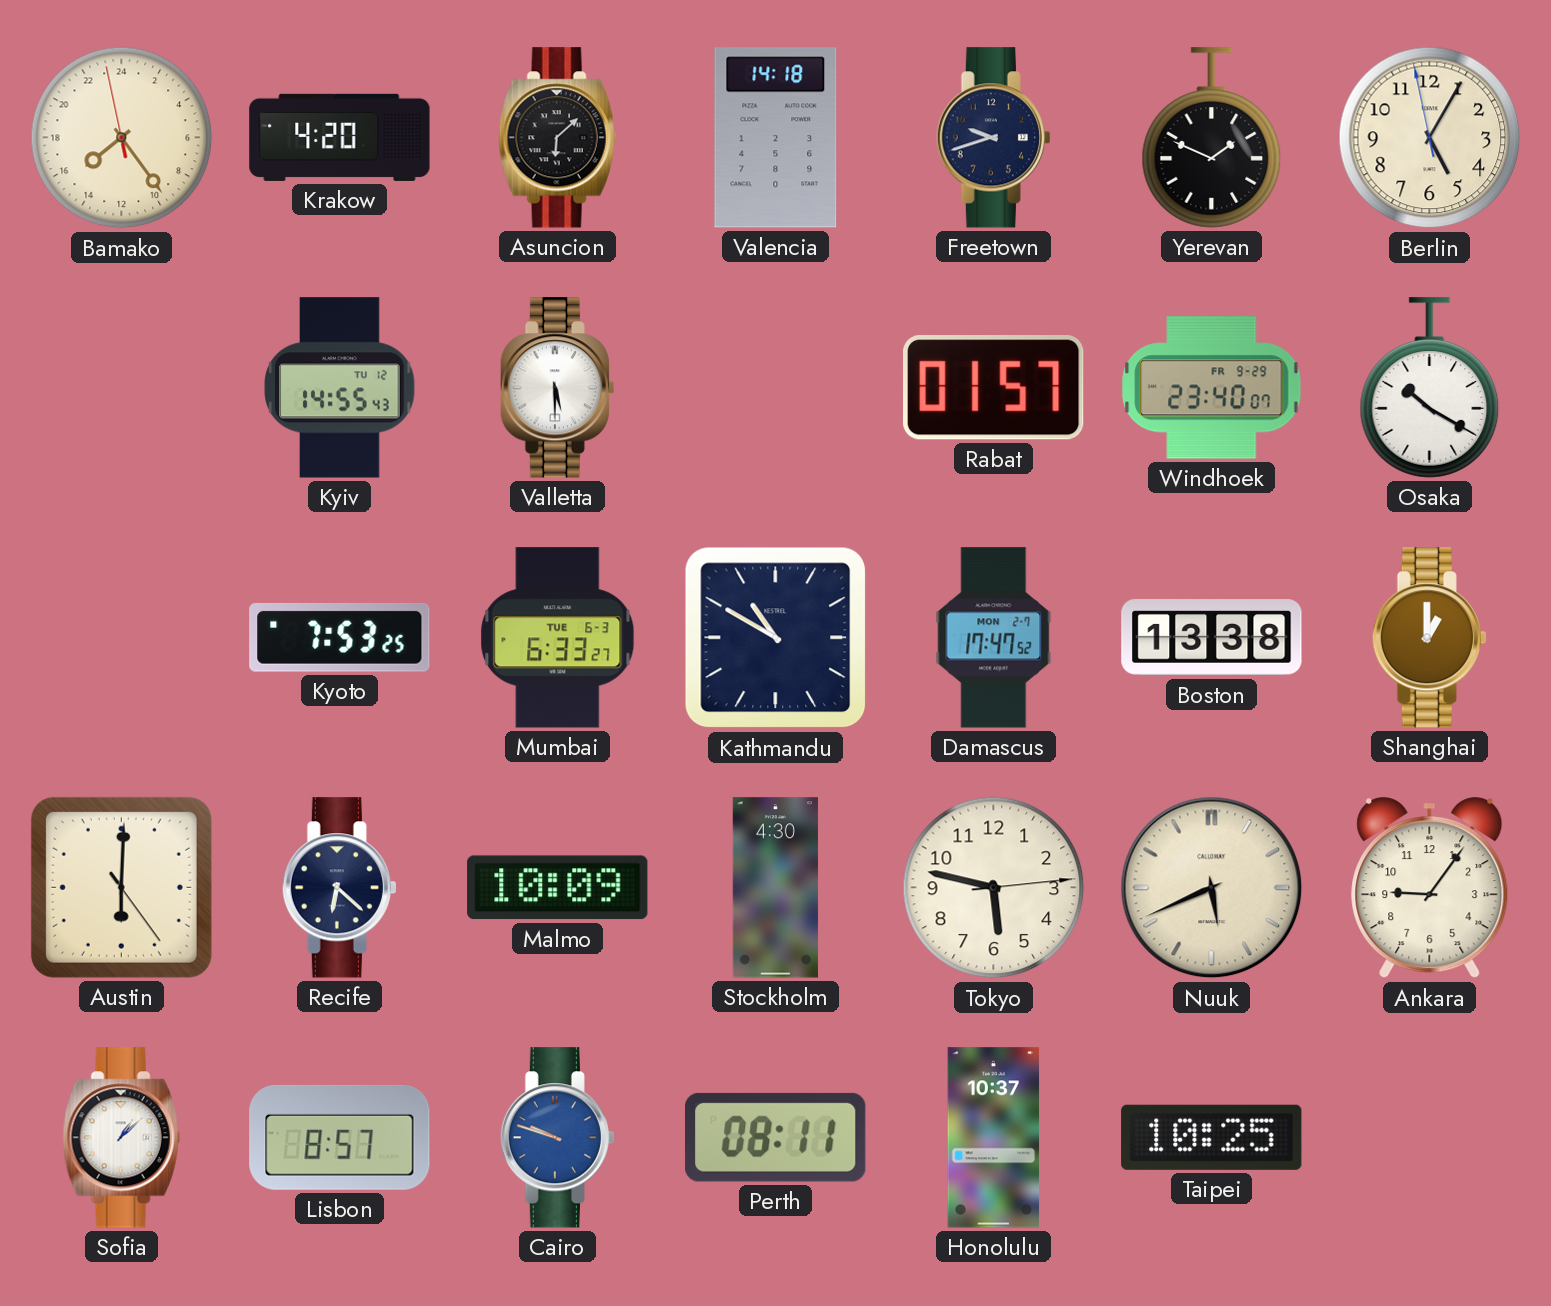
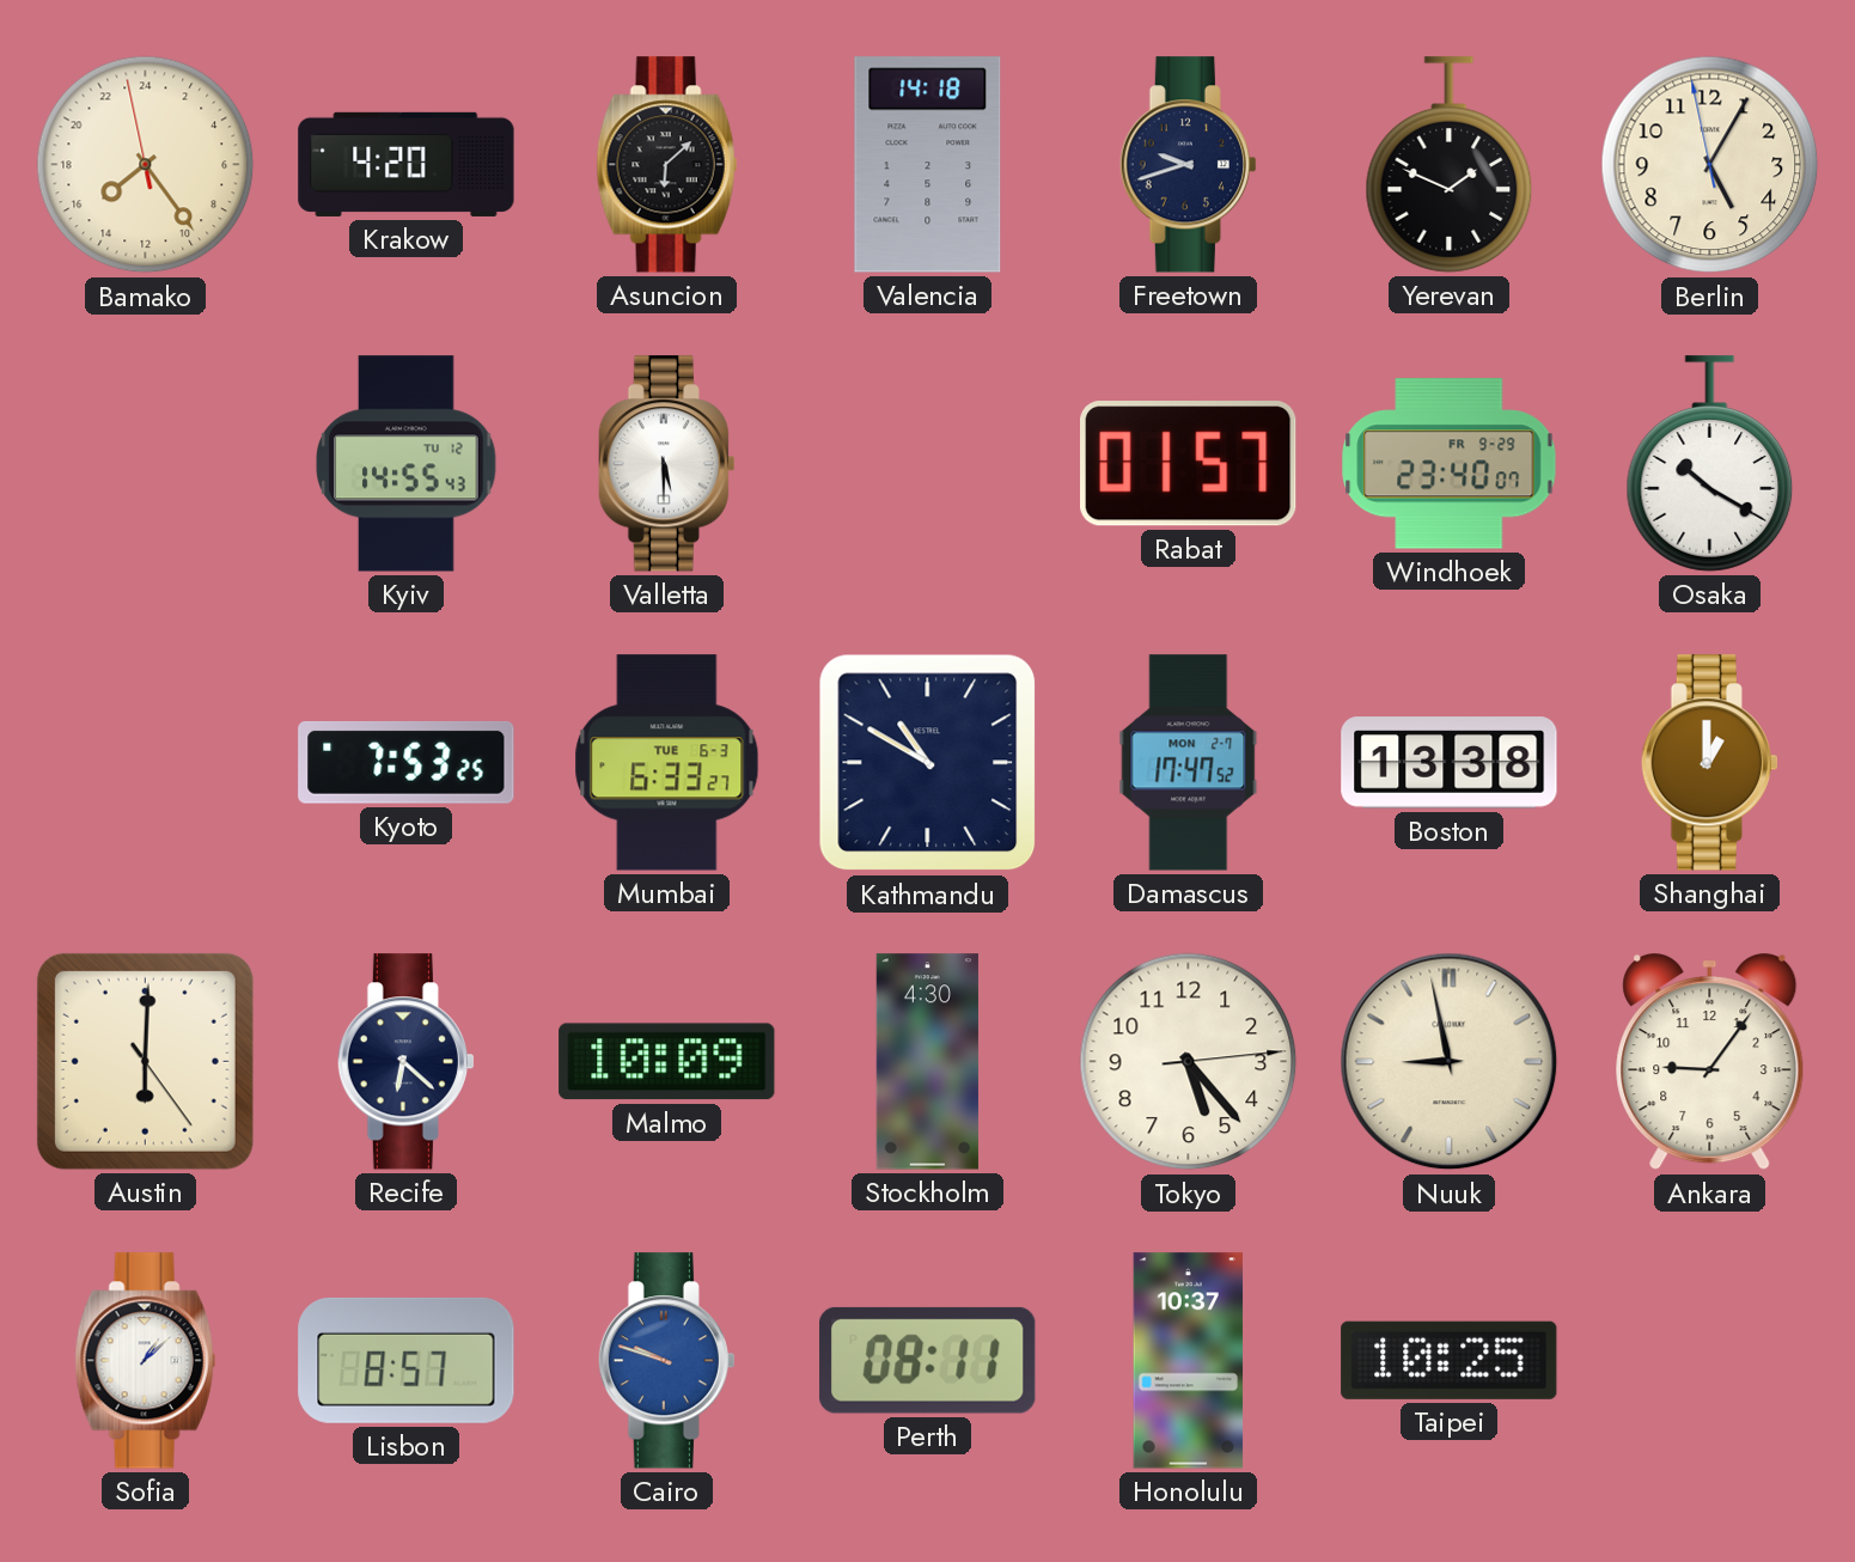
Tokyo: 5:47 -> 5:23
Nuuk: 5:41 -> 8:58
